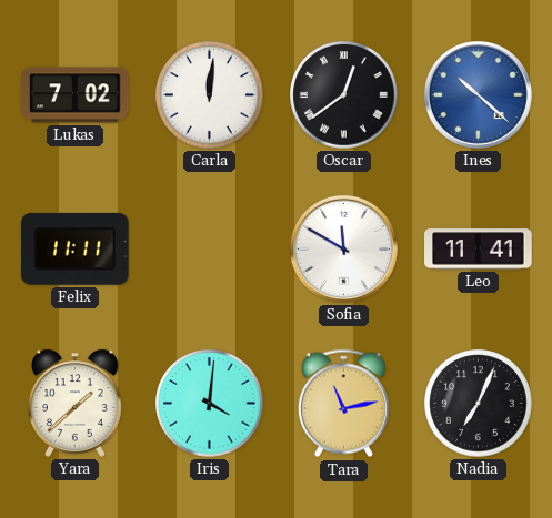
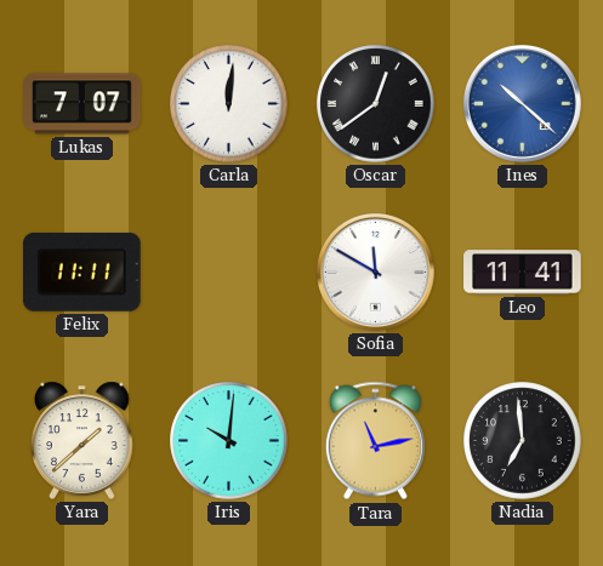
Lukas: 7:02 -> 7:07
Iris: 4:01 -> 10:01
Nadia: 7:04 -> 6:59
